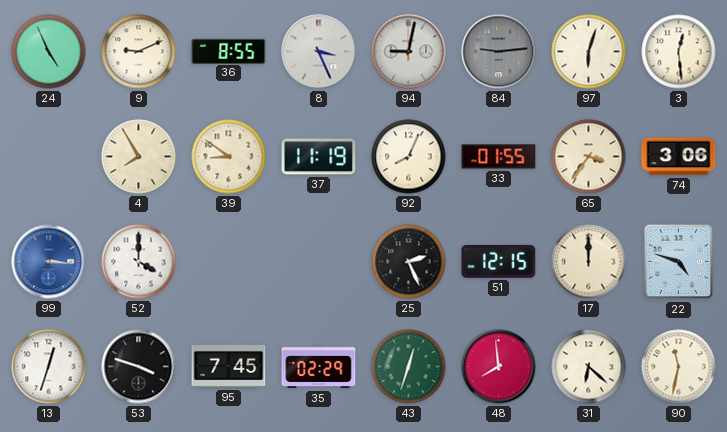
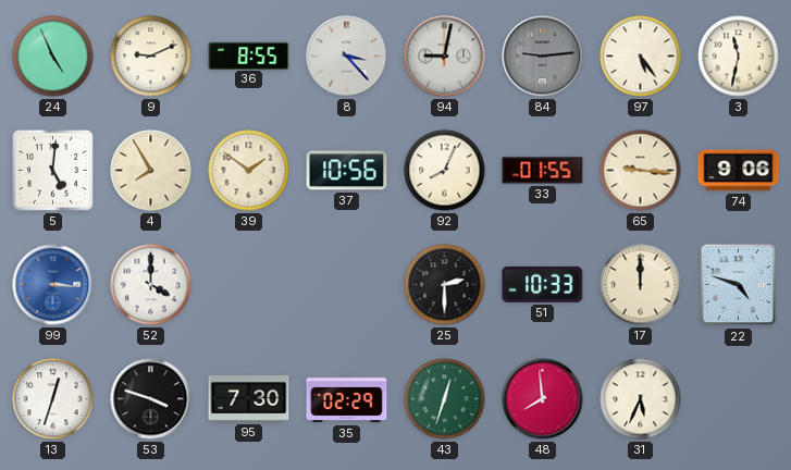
8: 3:26 -> 3:23
97: 6:03 -> 5:24
3: 12:29 -> 11:32
5: none -> 5:01
39: 8:51 -> 1:51
37: 11:19 -> 10:56
65: 3:36 -> 9:16
74: 3:06 -> 9:06
25: 2:26 -> 2:30
51: 12:15 -> 10:33
95: 7:45 -> 7:30
31: 6:22 -> 5:34
90: 11:32 -> none
